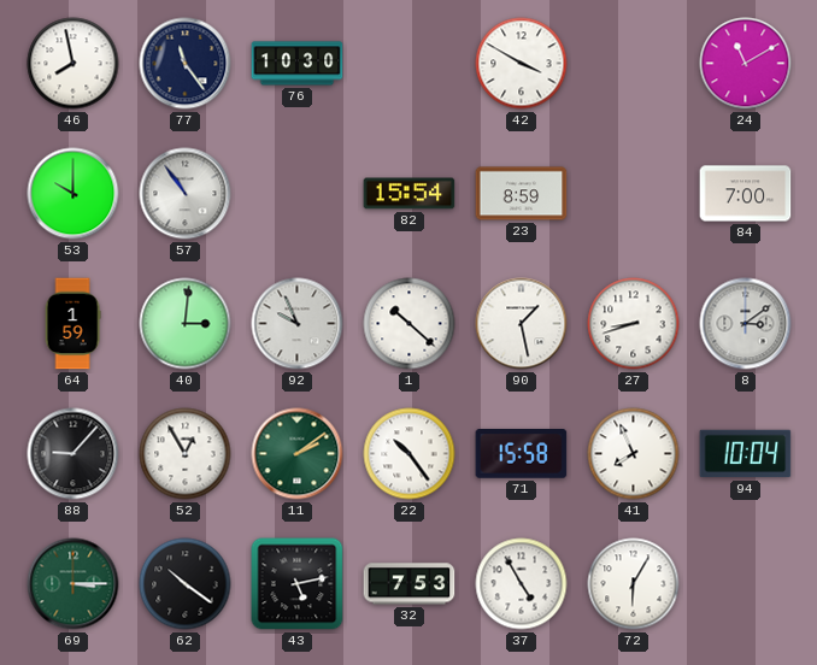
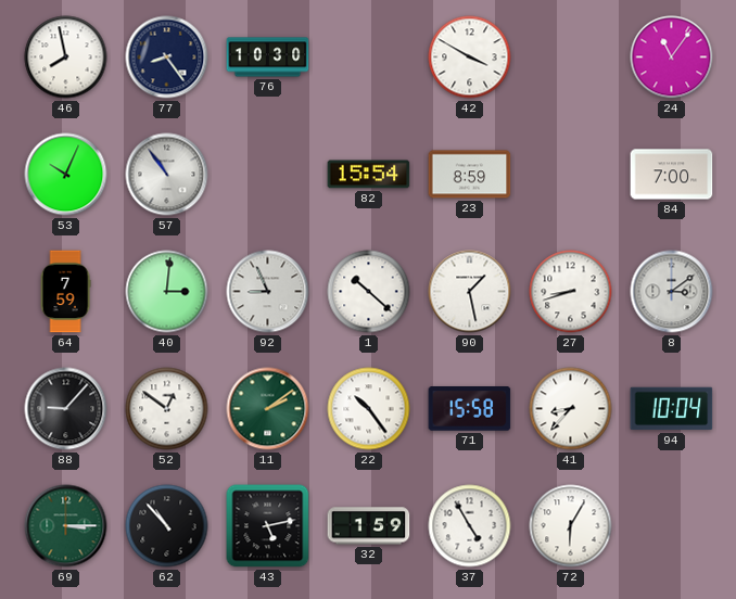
77: 11:24 -> 8:24
24: 11:10 -> 11:06
53: 10:00 -> 10:04
64: 1:59 -> 7:59
92: 9:56 -> 8:56
52: 12:55 -> 12:51
41: 7:56 -> 8:37
62: 10:21 -> 10:53
32: 7:53 -> 1:59
